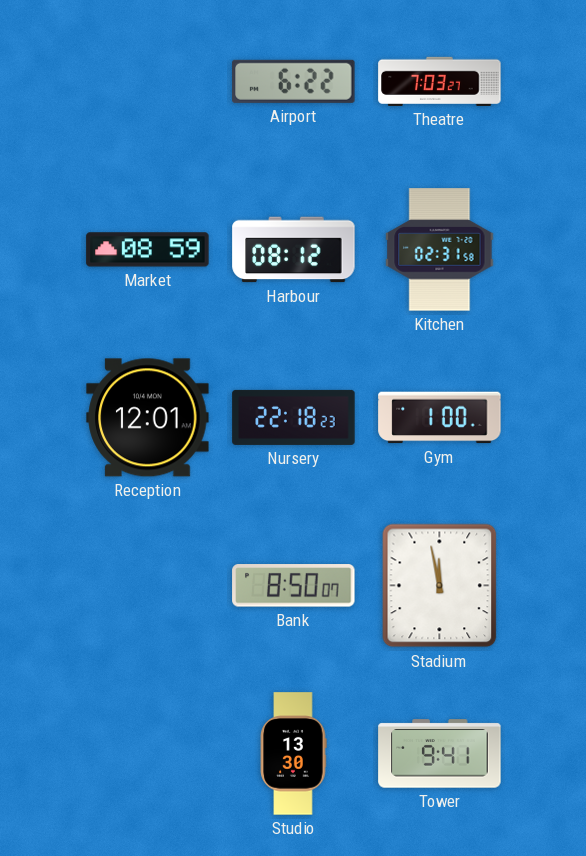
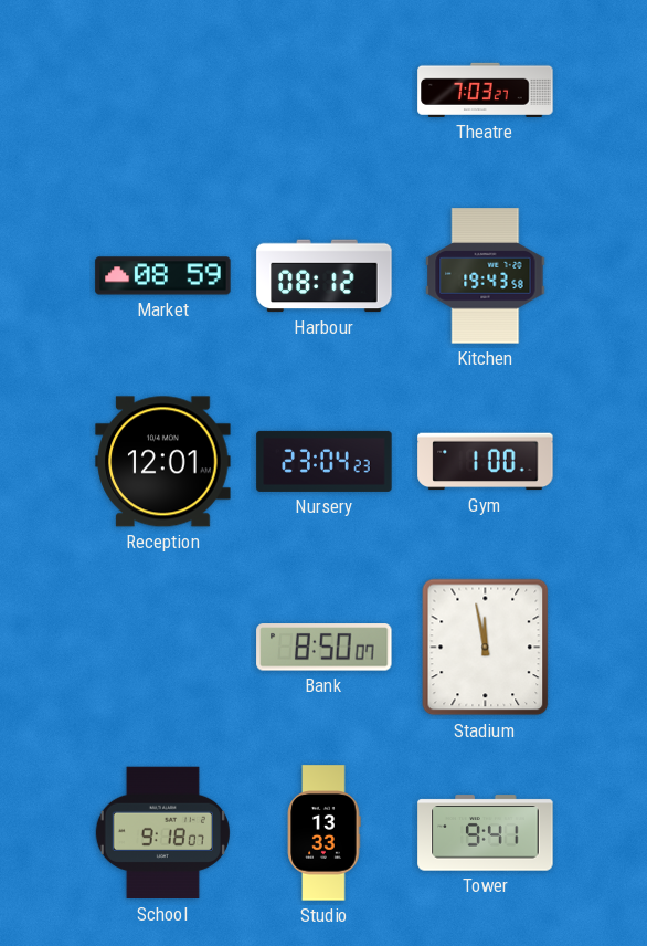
Airport: 6:22 -> none
Kitchen: 02:31 -> 19:43
Nursery: 22:18 -> 23:04
School: none -> 9:18
Studio: 13:30 -> 13:33
